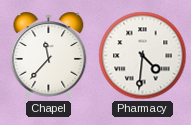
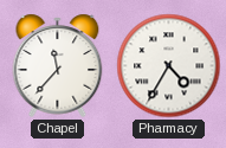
Pharmacy: 4:31 -> 4:35
